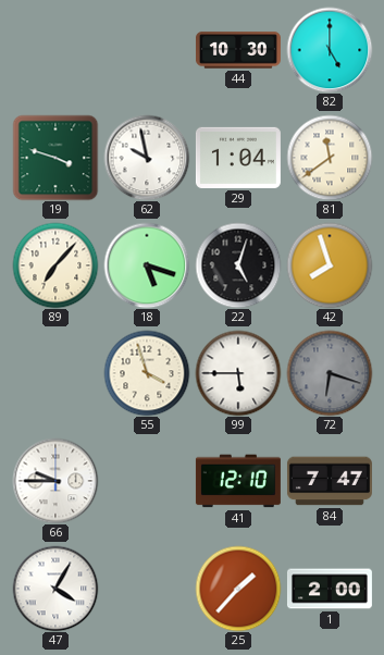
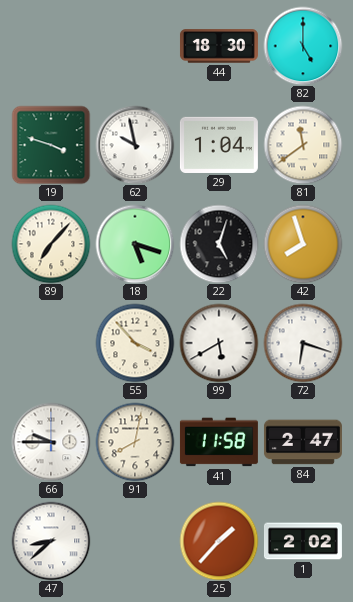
44: 10:30 -> 18:30
55: 3:57 -> 3:53
99: 5:45 -> 5:40
72 dial: grey -> white
91: none -> 8:02
41: 12:10 -> 11:58
84: 7:47 -> 2:47
47: 4:05 -> 8:38
1: 2:00 -> 2:02
